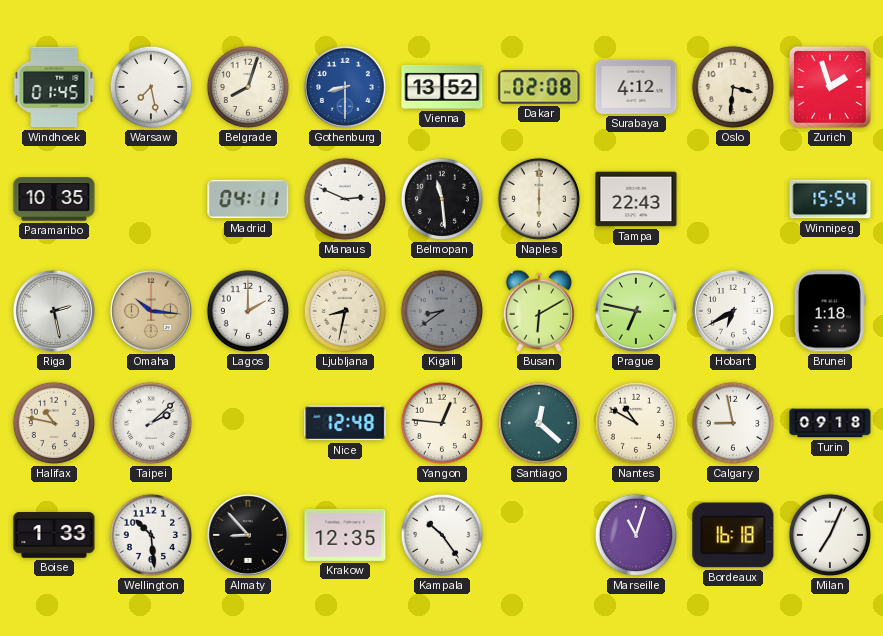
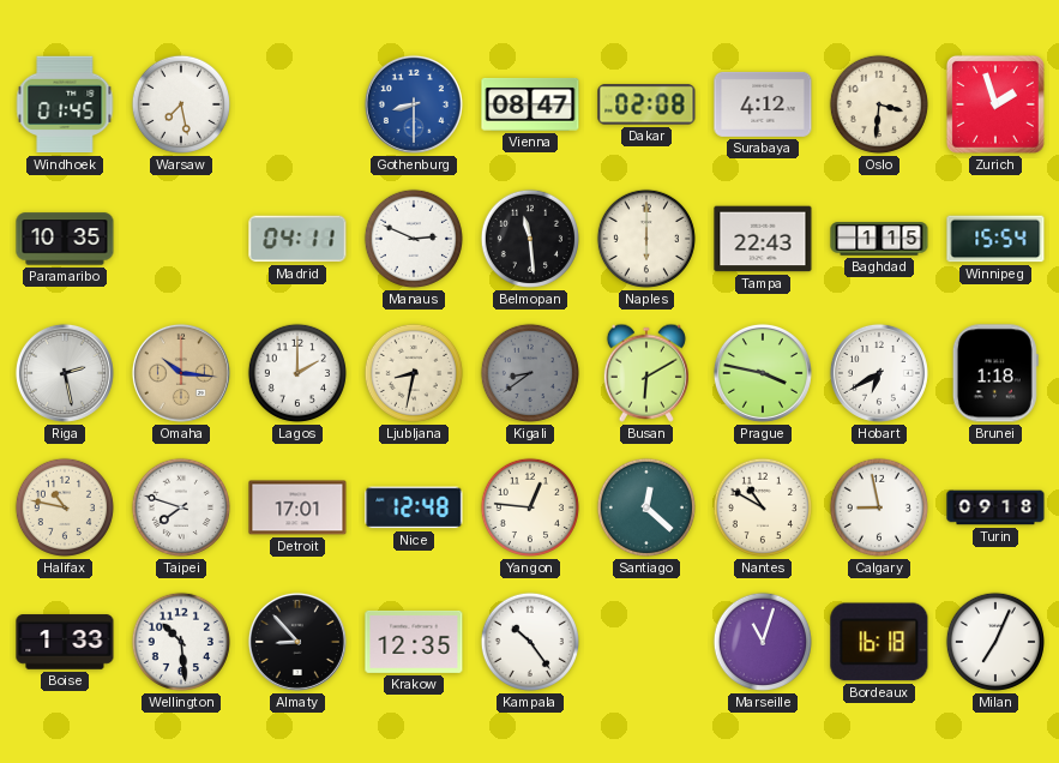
Belgrade: 8:03 -> none
Vienna: 13:52 -> 08:47
Baghdad: none -> 1:15
Prague: 6:47 -> 3:47
Taipei: 2:08 -> 7:48
Detroit: none -> 17:01
